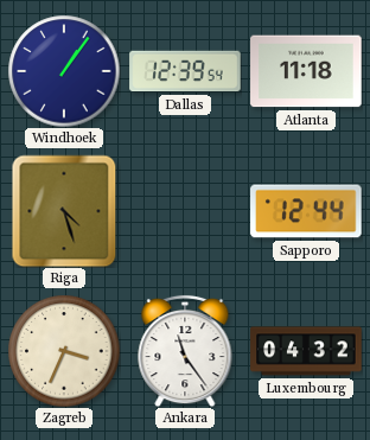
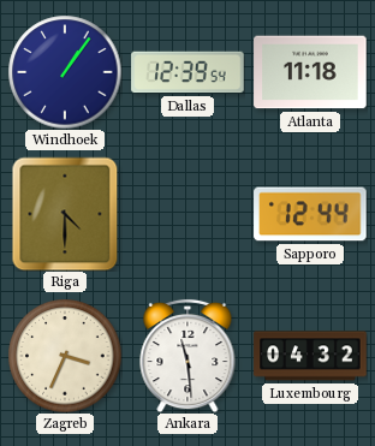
Riga: 4:27 -> 4:30
Ankara: 11:24 -> 11:29
